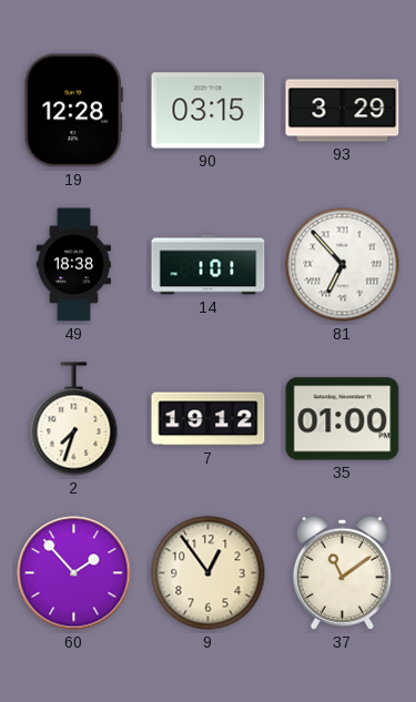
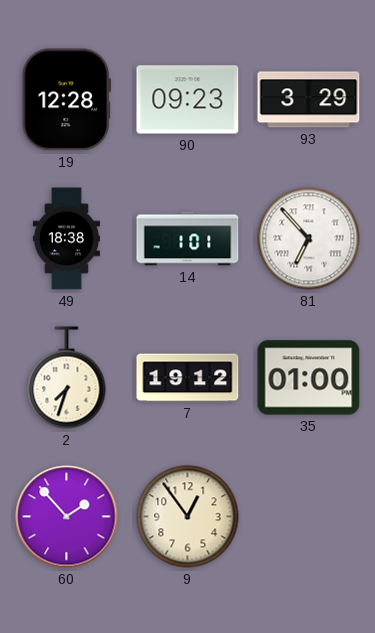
90: 03:15 -> 09:23
37: 11:09 -> none
